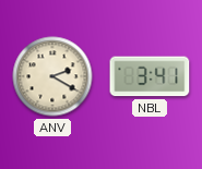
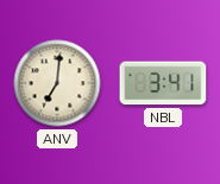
ANV: 2:20 -> 7:01
